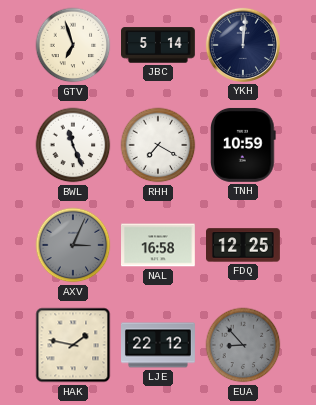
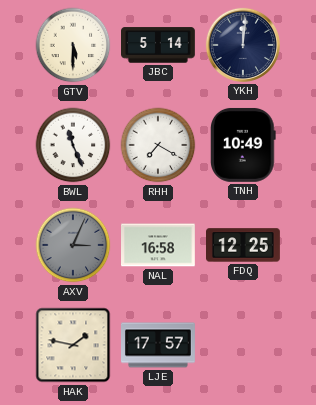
GTV: 6:57 -> 5:30
TNH: 10:59 -> 10:49
LJE: 22:12 -> 17:57
EUA: 8:53 -> none
